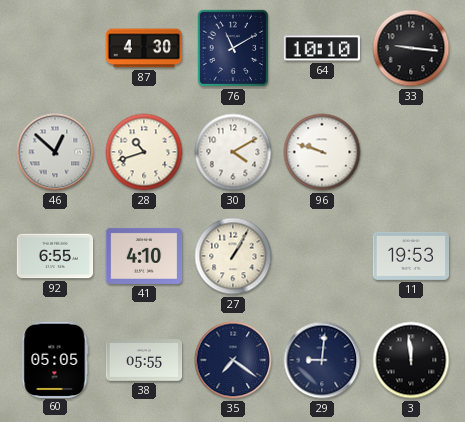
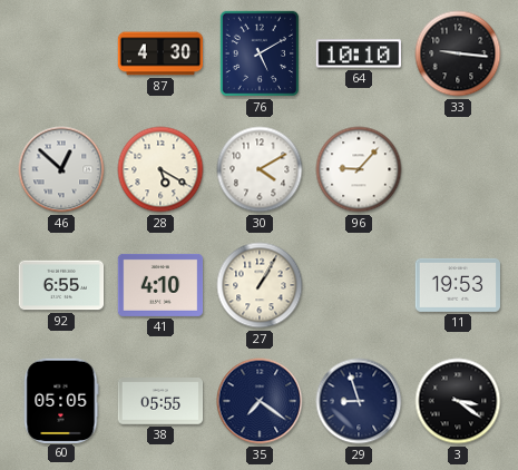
76: 11:10 -> 5:10
28: 10:42 -> 5:20
96: 9:48 -> 9:07
29: 9:01 -> 8:57
3: 11:59 -> 3:21
